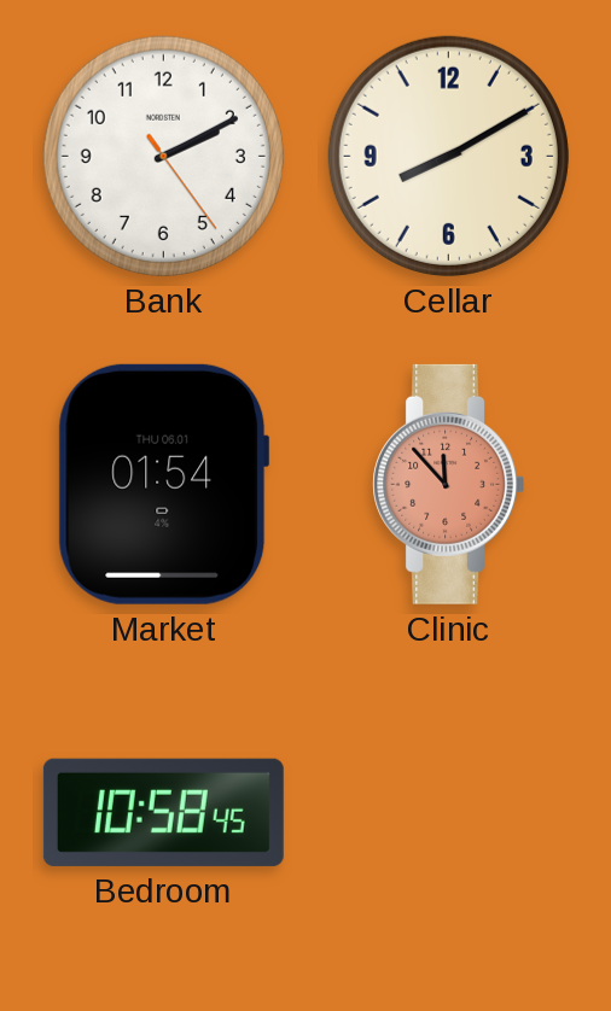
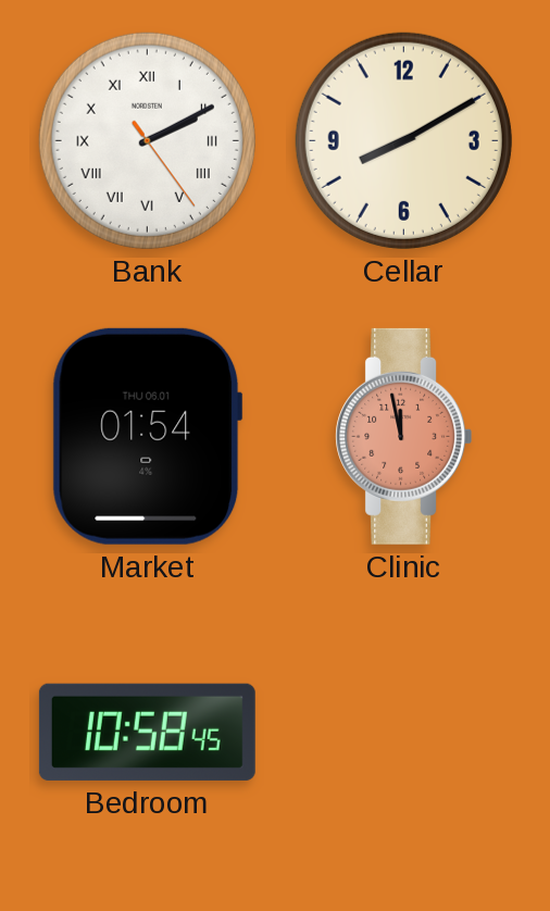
Bank numerals: Arabic -> Roman
Clinic: 11:53 -> 11:58
